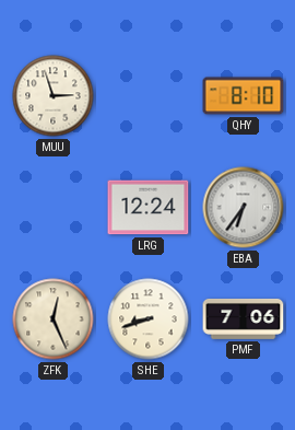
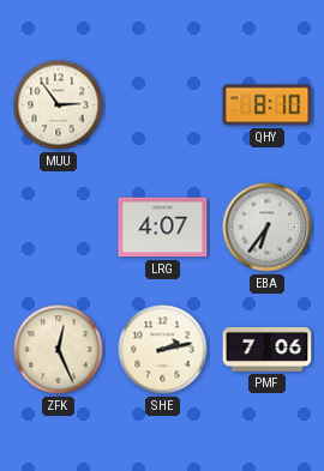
MUU: 2:57 -> 2:54
LRG: 12:24 -> 4:07
SHE: 8:42 -> 2:13
